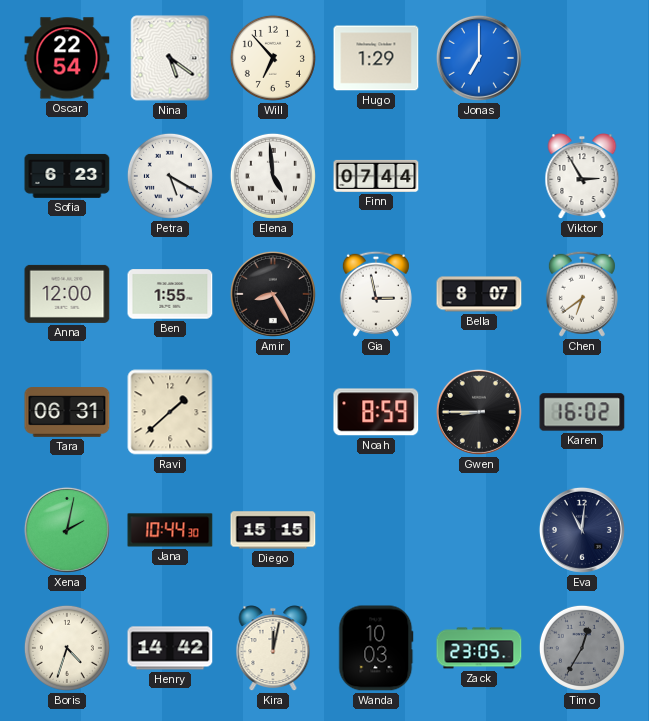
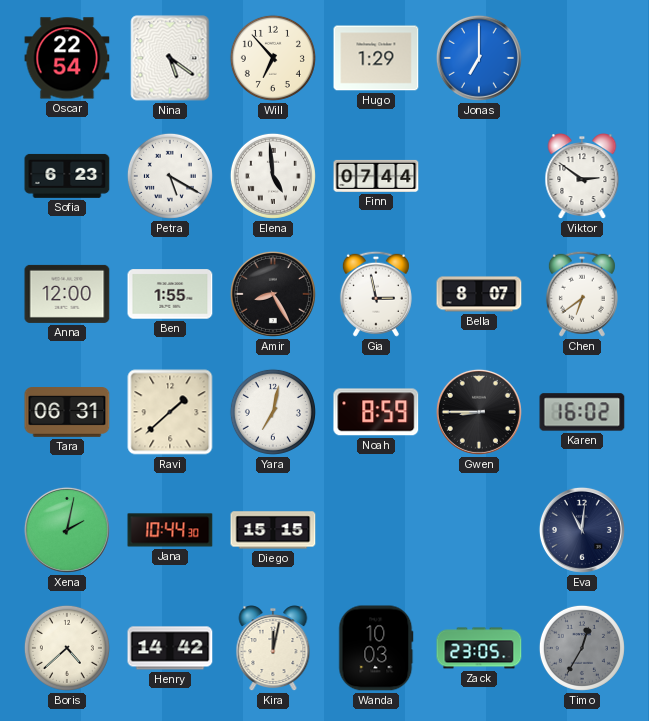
Viktor: 2:55 -> 2:51
Yara: none -> 7:02
Boris: 4:33 -> 4:38
